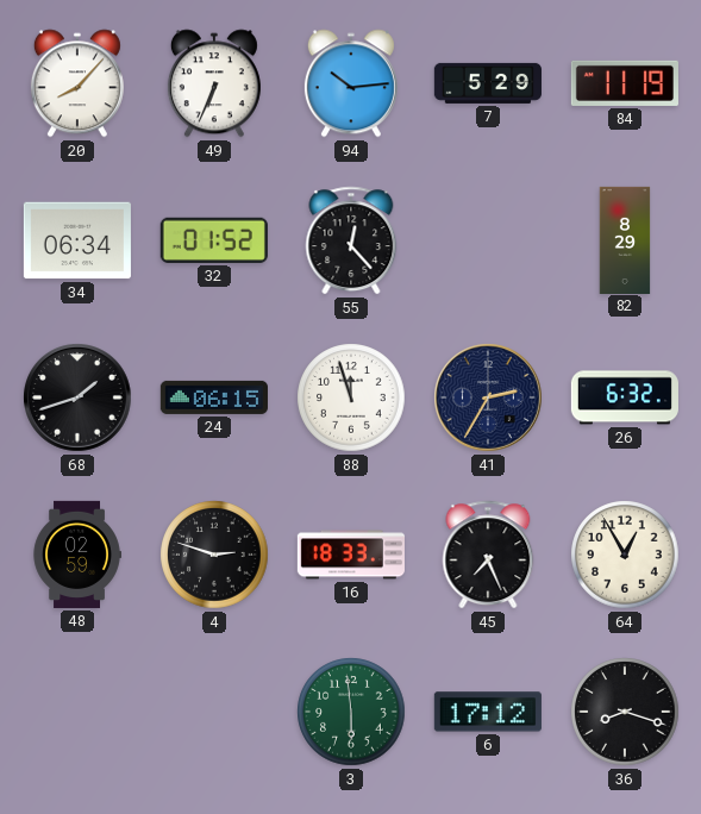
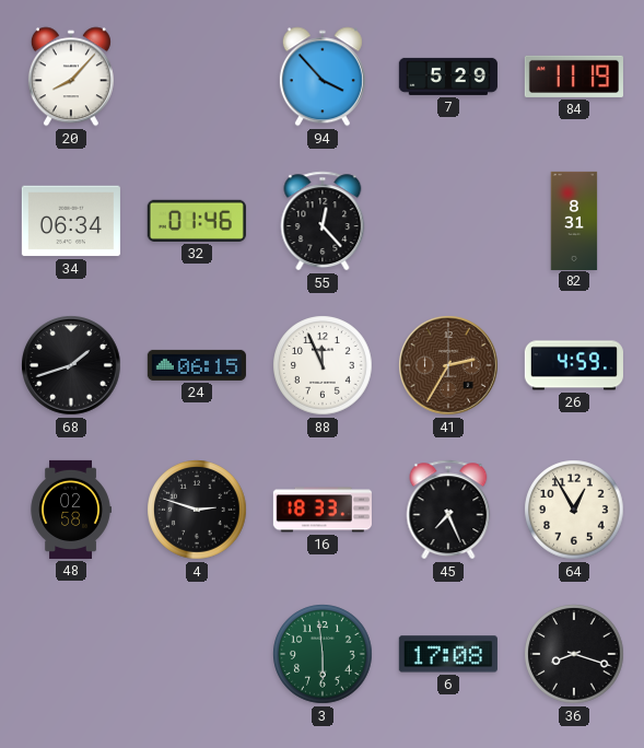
49: 6:34 -> none
94: 10:14 -> 3:53
32: 01:52 -> 01:46
82: 8:29 -> 8:31
88: 11:57 -> 11:56
41 dial: navy -> brown
26: 6:32 -> 4:59
48: 02:59 -> 02:58
6: 17:12 -> 17:08
